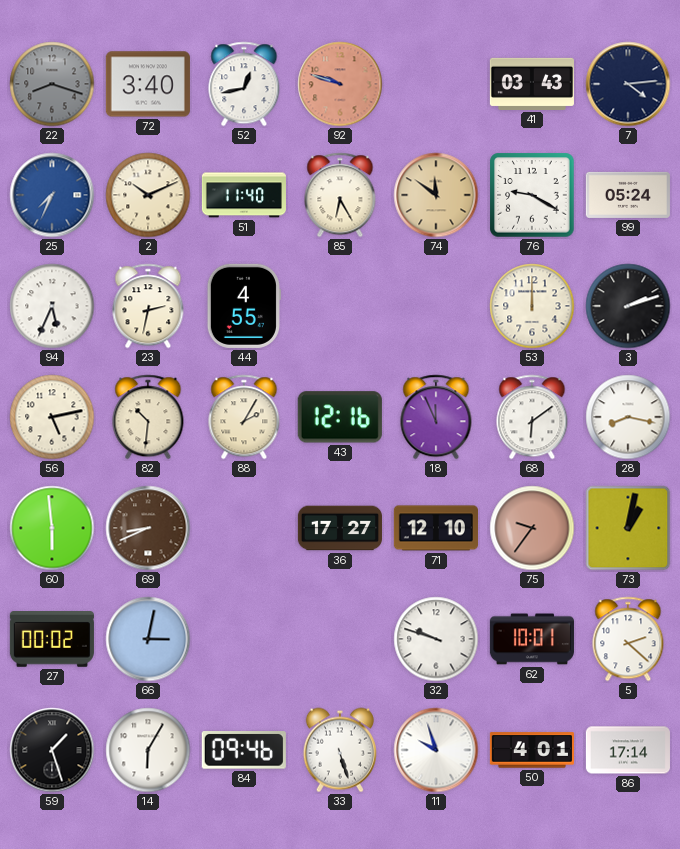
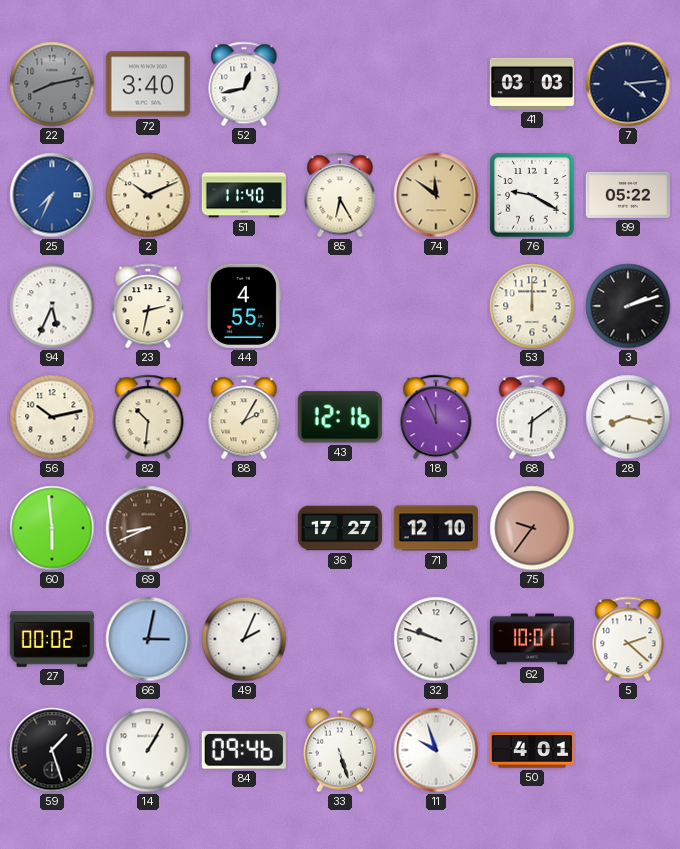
22: 8:18 -> 8:13
92: 9:48 -> none
41: 03:43 -> 03:03
99: 05:24 -> 05:22
56: 5:13 -> 10:13
73: 1:02 -> none
49: none -> 2:04
14: 6:05 -> 1:05
86: 17:14 -> none
